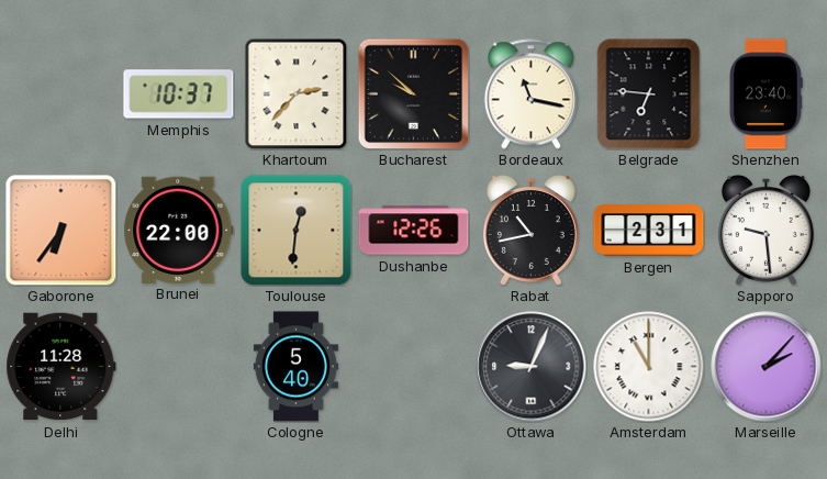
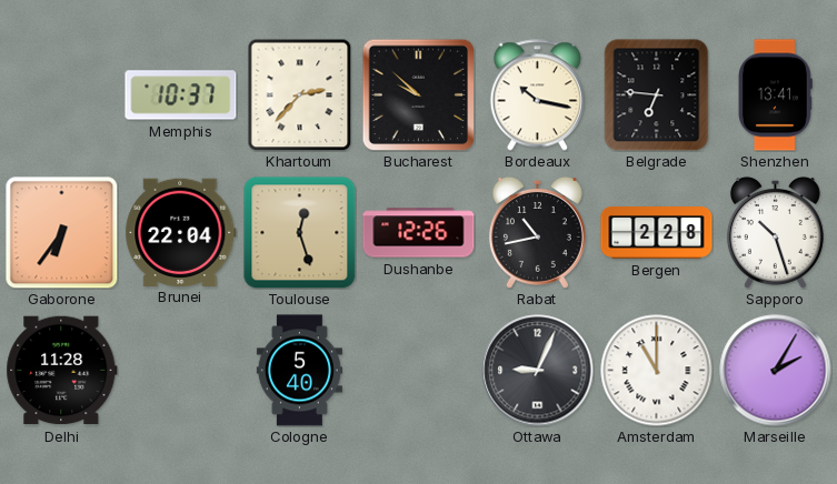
Bordeaux: 11:17 -> 10:17
Shenzhen: 23:40 -> 13:41
Brunei: 22:00 -> 22:04
Toulouse: 12:31 -> 12:27
Bergen: 2:31 -> 2:28
Sapporo: 9:29 -> 10:27
Marseille: 2:07 -> 2:05
